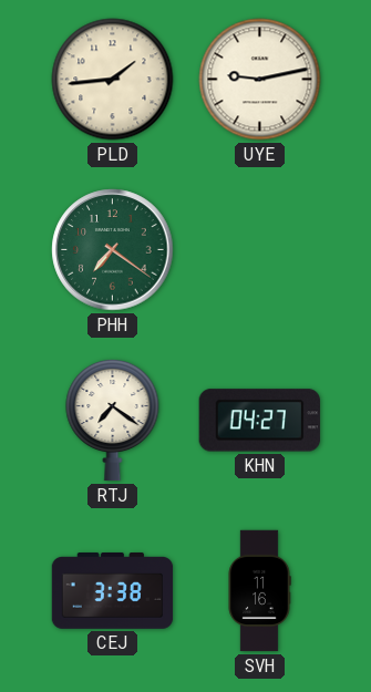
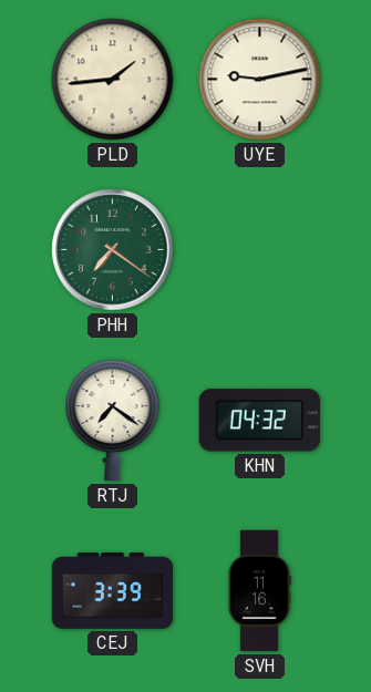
KHN: 04:27 -> 04:32
CEJ: 3:38 -> 3:39
